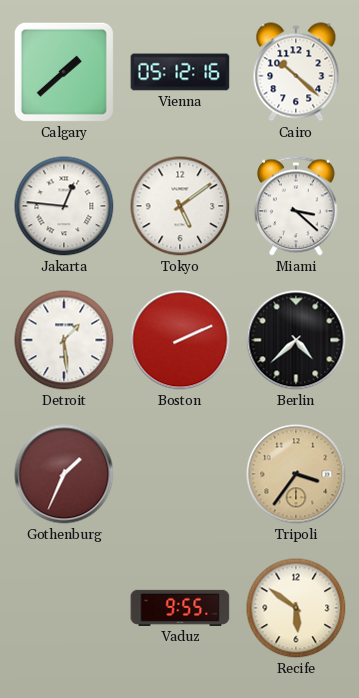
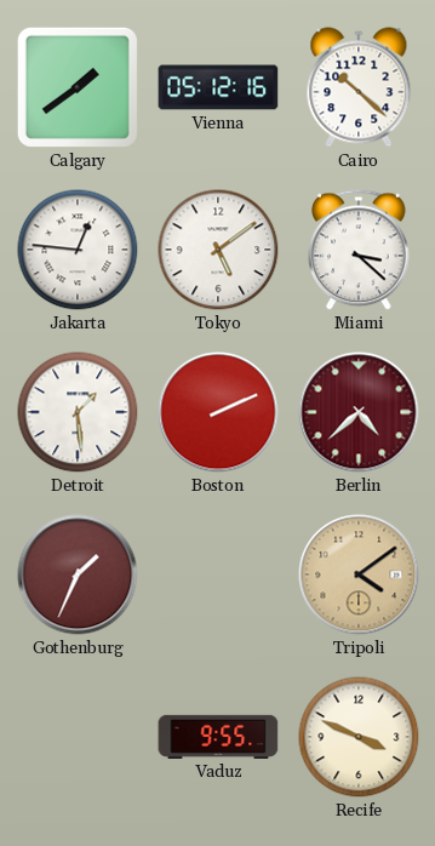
Calgary: 1:38 -> 1:39
Berlin dial: black -> burgundy
Tripoli: 3:36 -> 4:09
Recife: 5:51 -> 3:49
